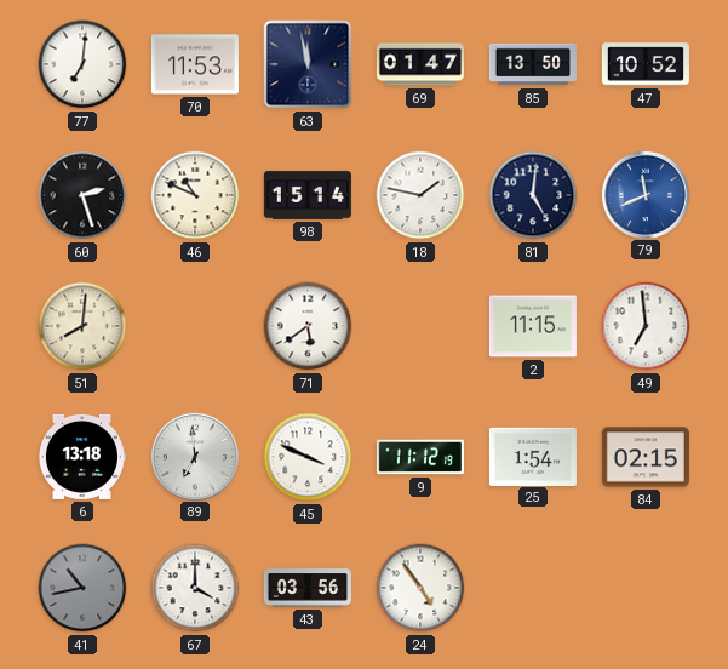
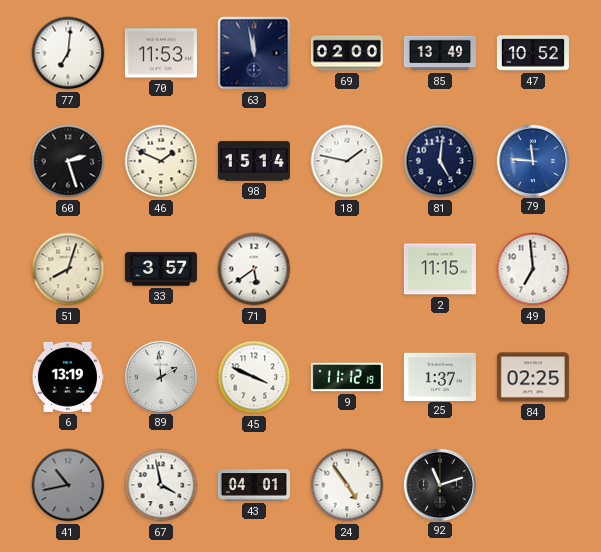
69: 01:47 -> 02:00
85: 13:50 -> 13:49
46: 10:49 -> 1:49
79: 11:41 -> 11:46
51: 8:01 -> 8:03
33: none -> 3:57
6: 13:18 -> 13:19
89: 6:59 -> 1:59
25: 1:54 -> 1:37
84: 02:15 -> 02:25
67: 4:00 -> 3:58
43: 03:56 -> 04:01
92: none -> 11:12
